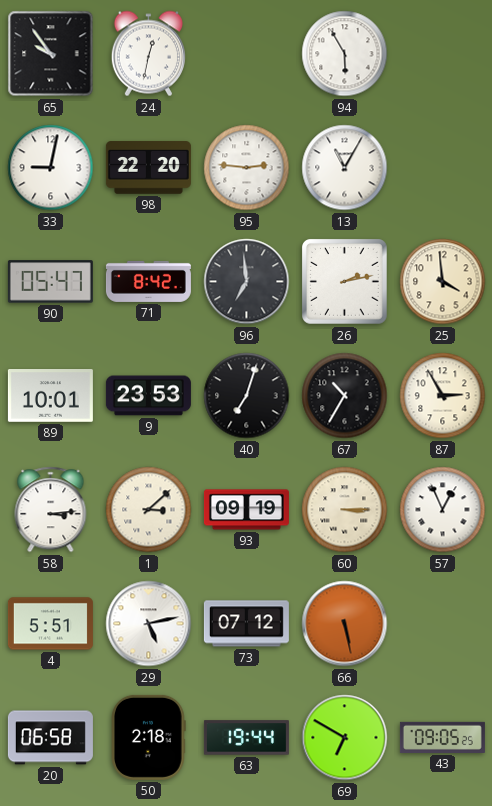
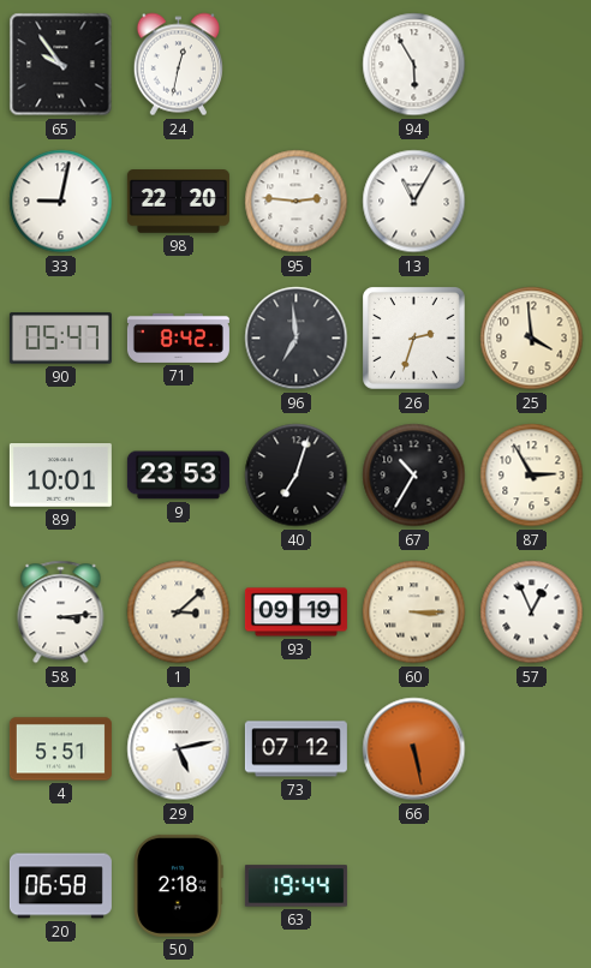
26: 2:13 -> 2:33
69: 6:50 -> none
43: 09:05 -> none
